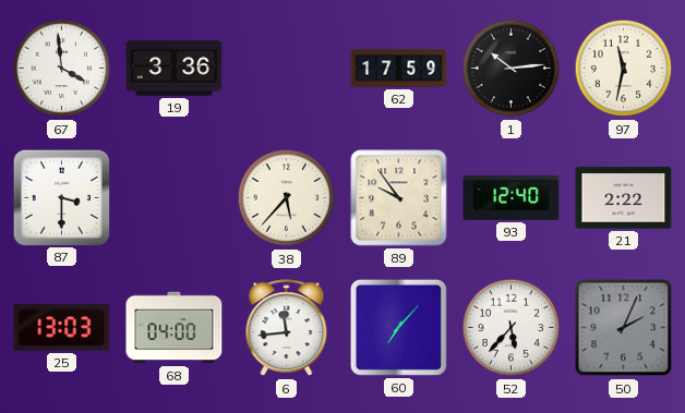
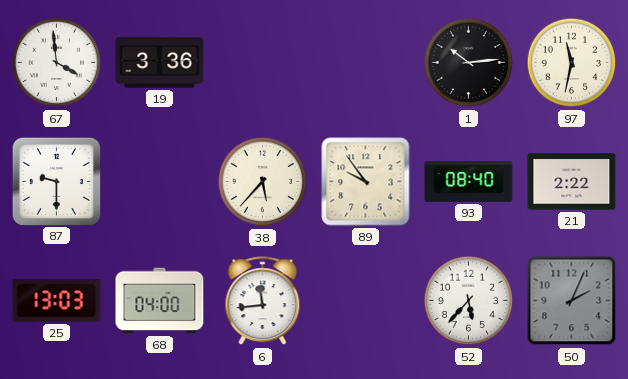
62: 17:59 -> none
87: 3:30 -> 9:30
93: 12:40 -> 08:40
60: 7:07 -> none
